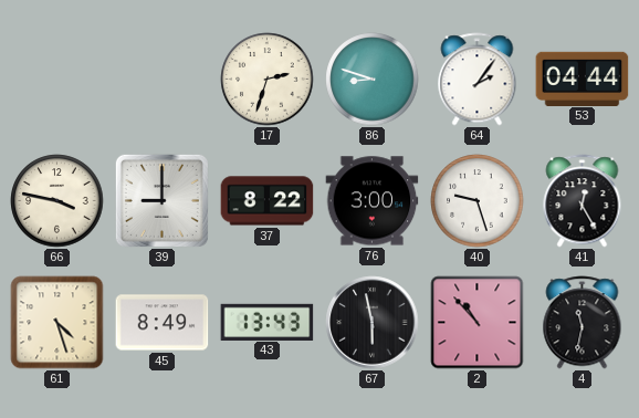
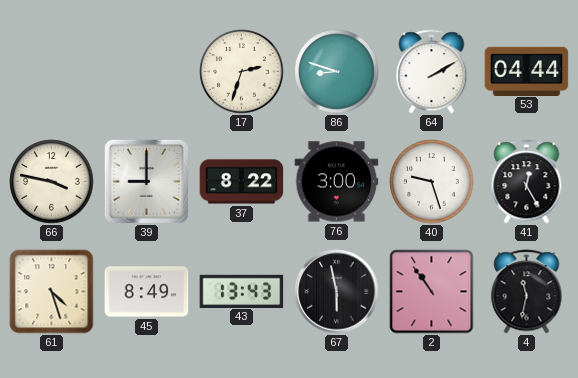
64: 2:06 -> 2:10
2: 10:53 -> 10:54
